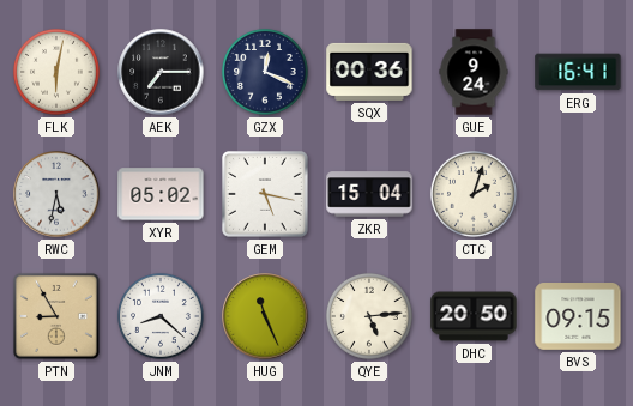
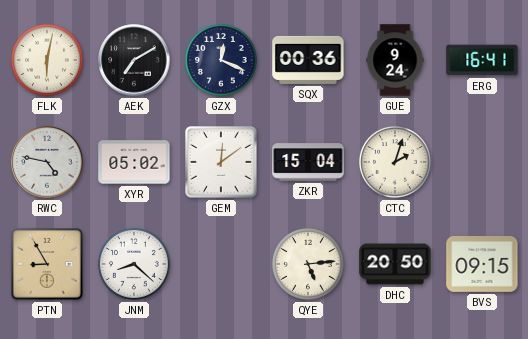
AEK: 7:15 -> 7:10
RWC: 5:32 -> 4:47
GEM: 5:17 -> 12:09
HUG: 11:26 -> none
